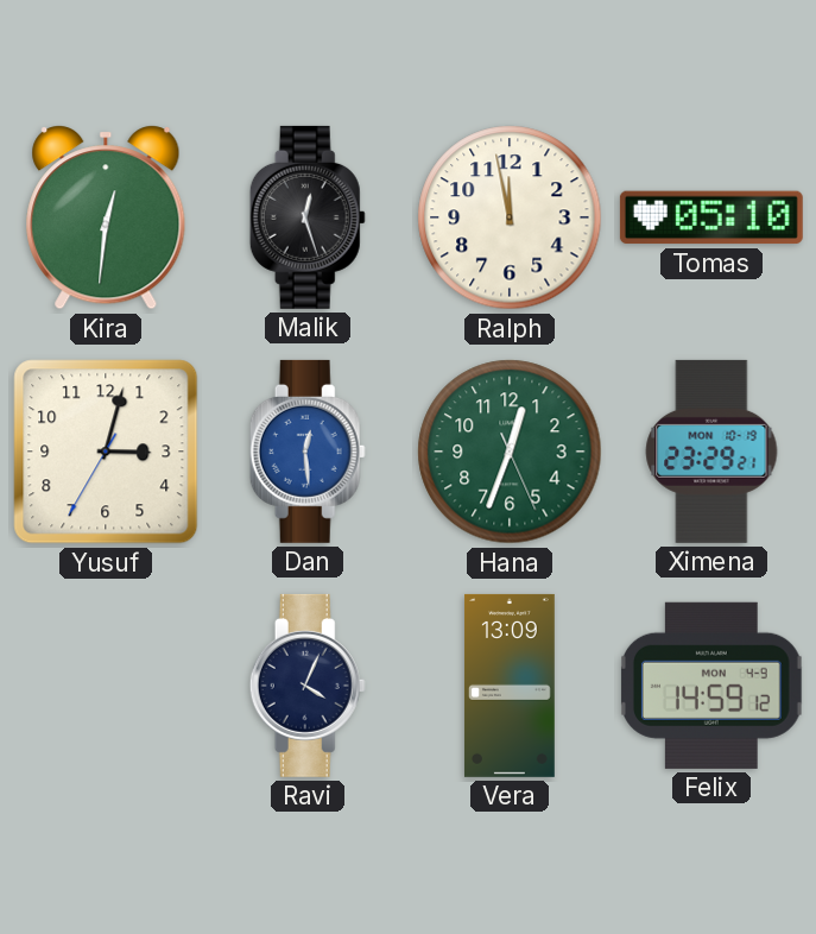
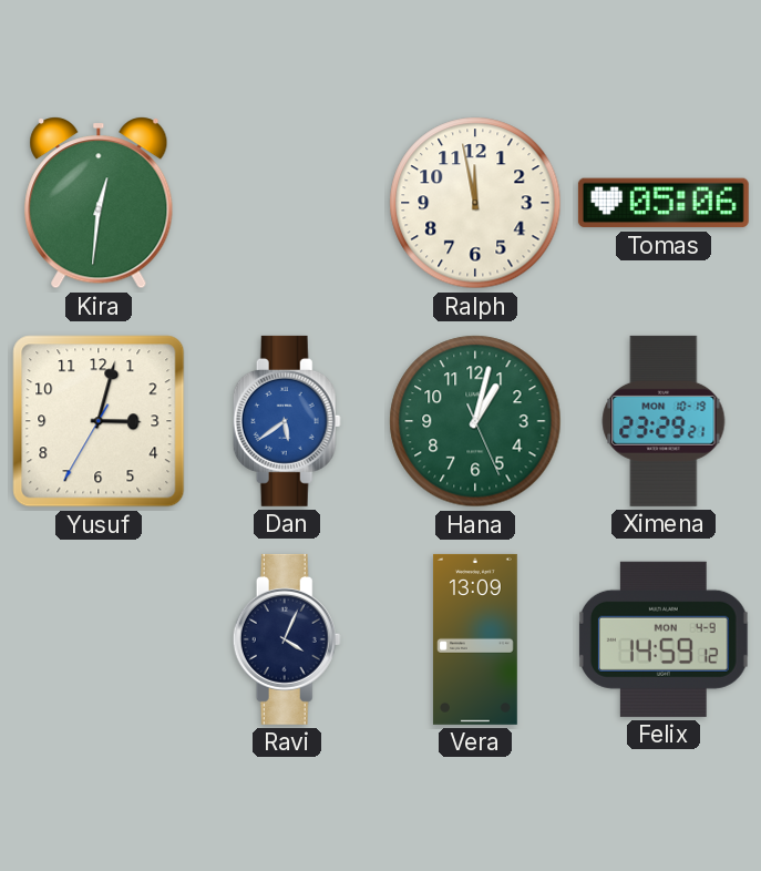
Malik: 12:27 -> none
Tomas: 05:10 -> 05:06
Dan: 12:29 -> 5:39
Hana: 12:33 -> 1:02
